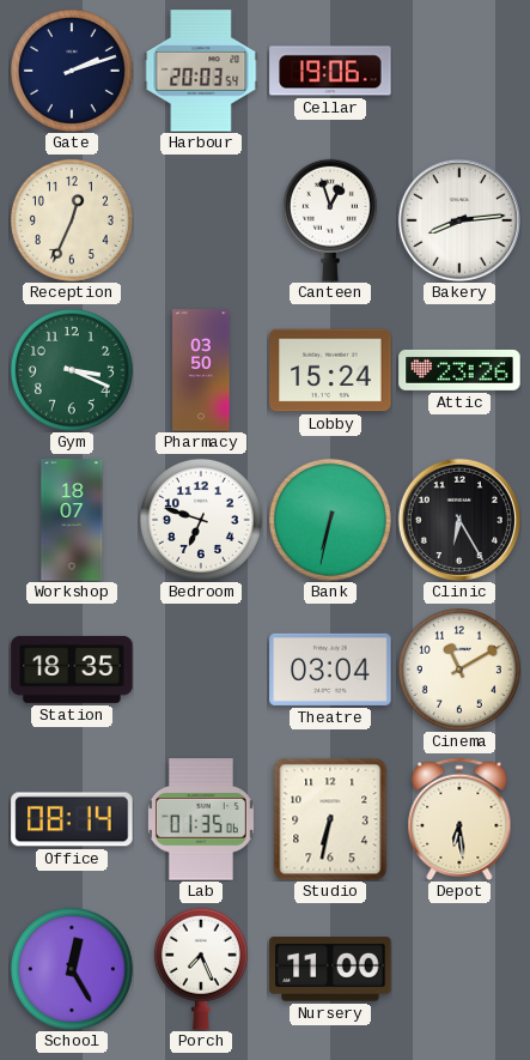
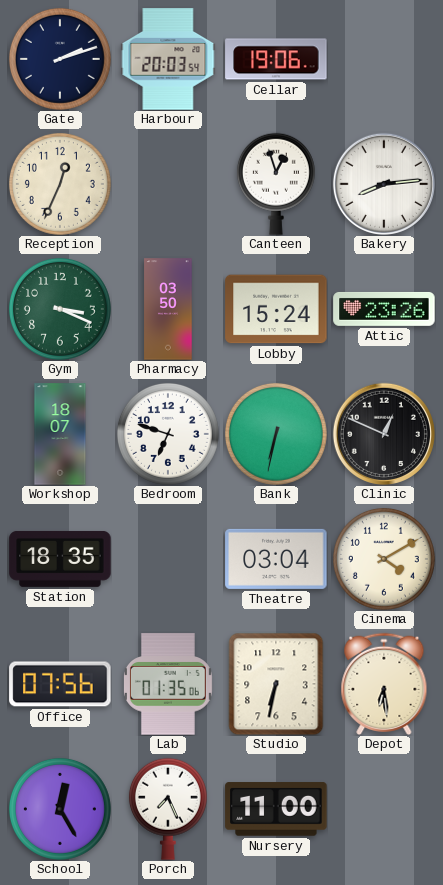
Clinic: 6:25 -> 12:49
Cinema: 11:10 -> 4:10
Office: 08:14 -> 07:56
